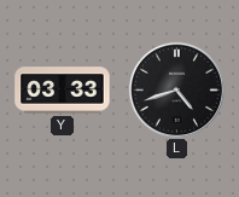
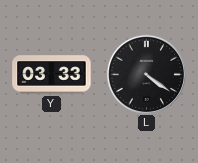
L: 4:42 -> 4:21
